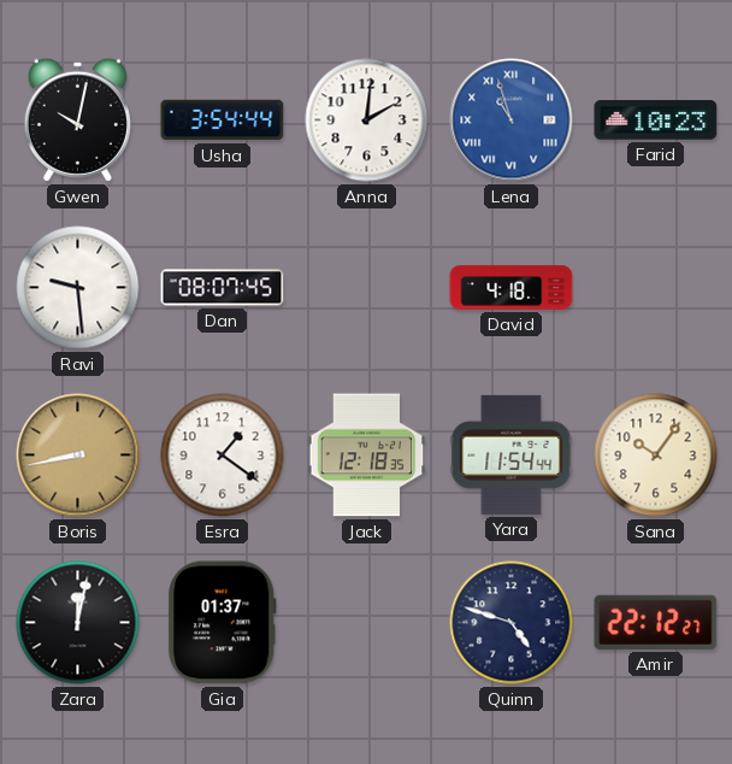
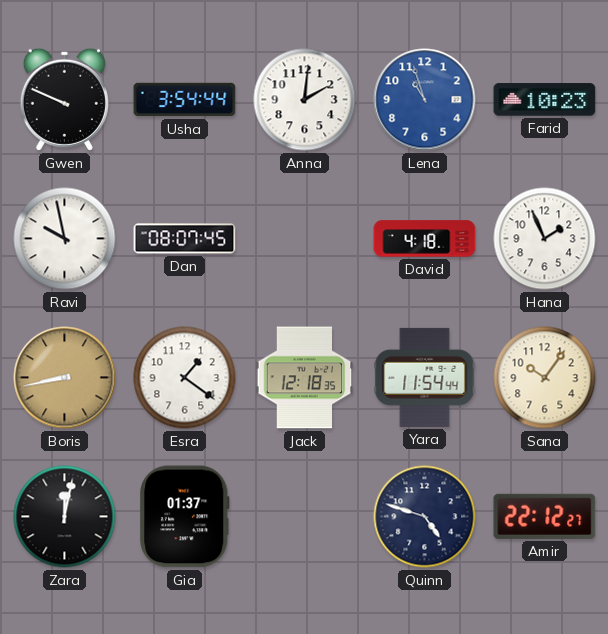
Gwen: 10:02 -> 9:49
Lena numerals: Roman -> Arabic
Ravi: 9:29 -> 9:58
Hana: none -> 1:56
